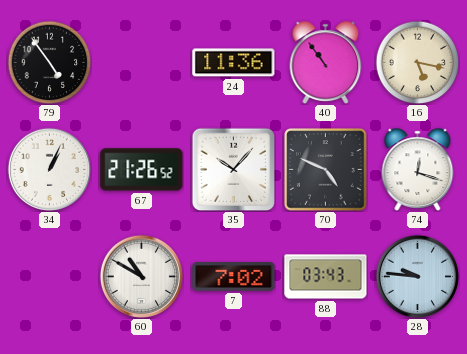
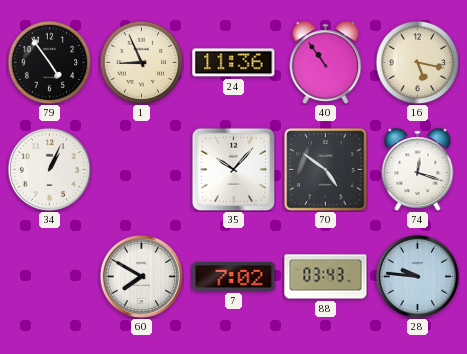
1: none -> 8:56
67: 21:26 -> none
70: 4:49 -> 4:51
60: 10:50 -> 7:50
